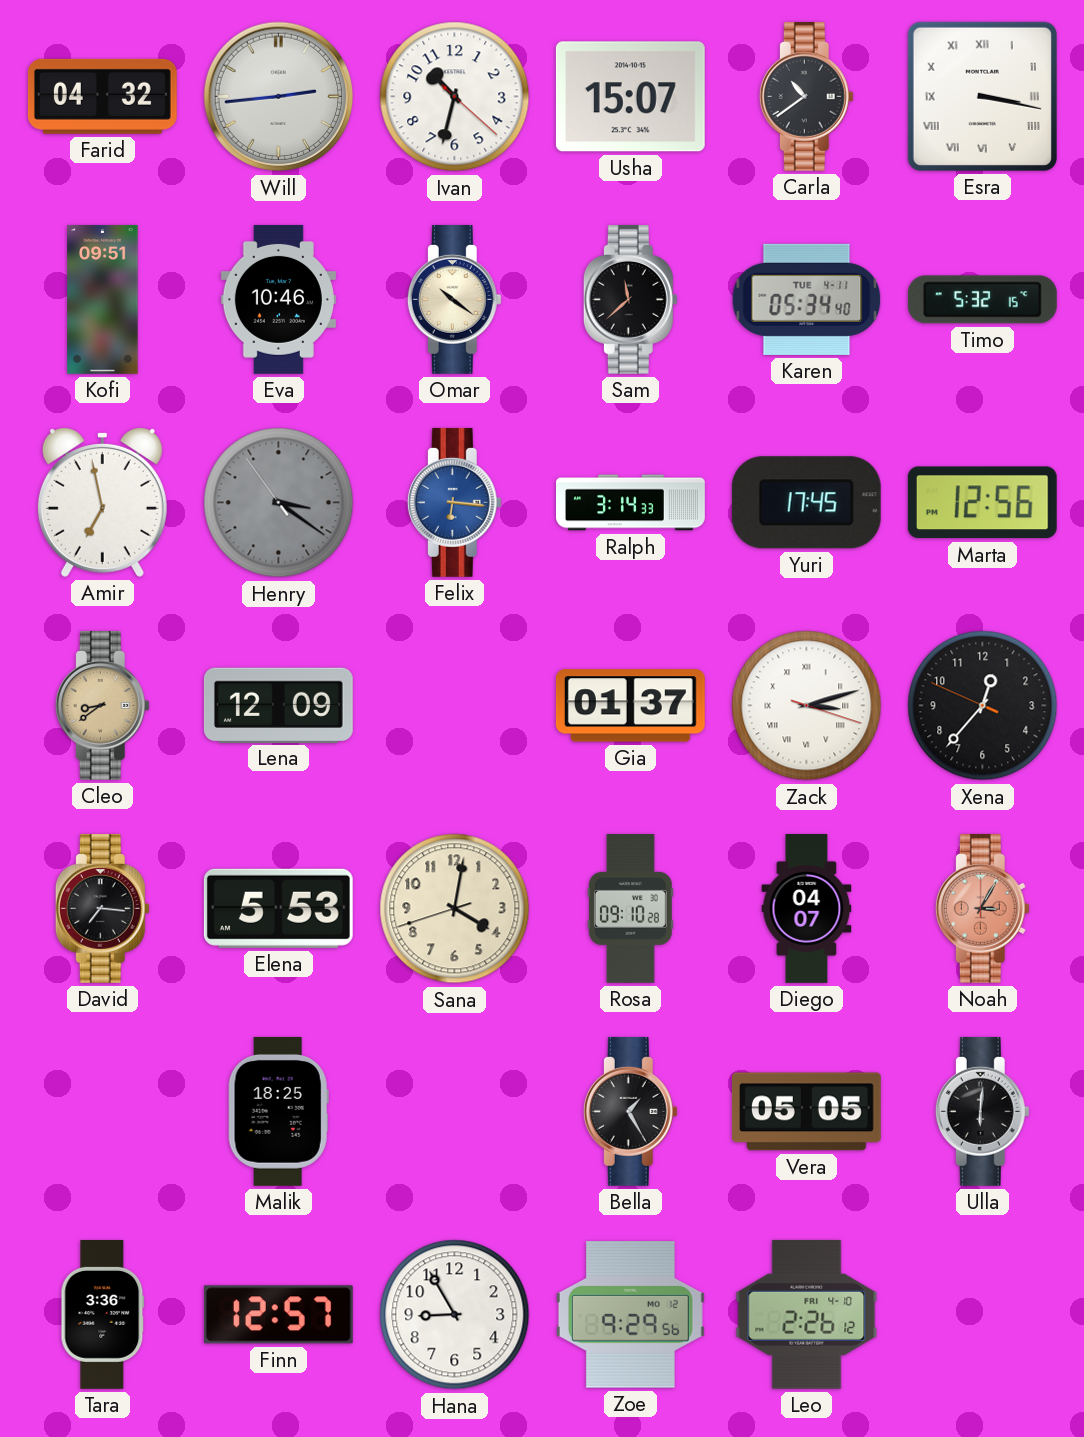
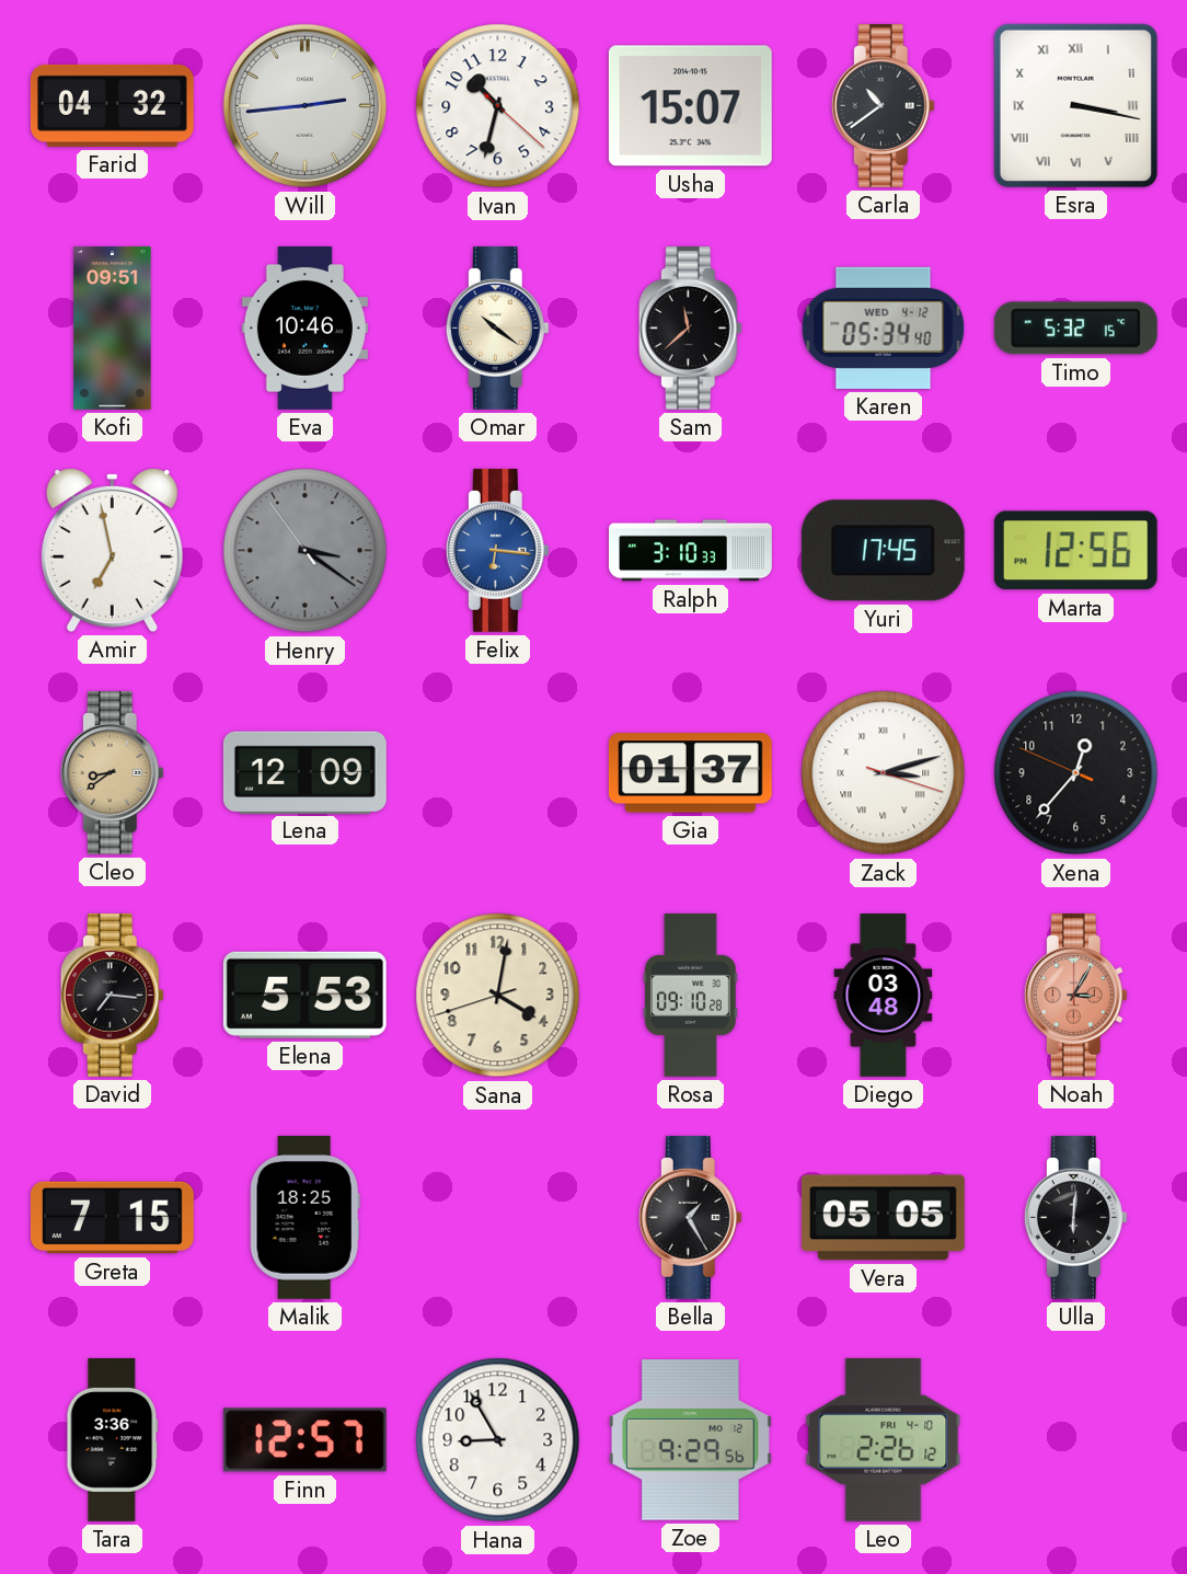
Karen date: TUE 4-11 -> WED 4-12
Ralph: 3:14 -> 3:10
Diego: 04:07 -> 03:48
Greta: none -> 7:15
